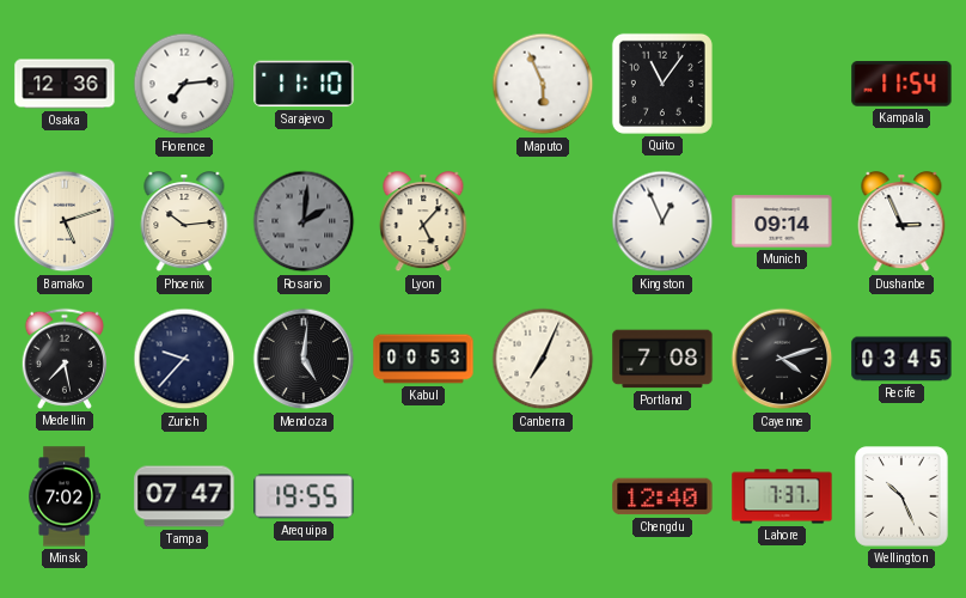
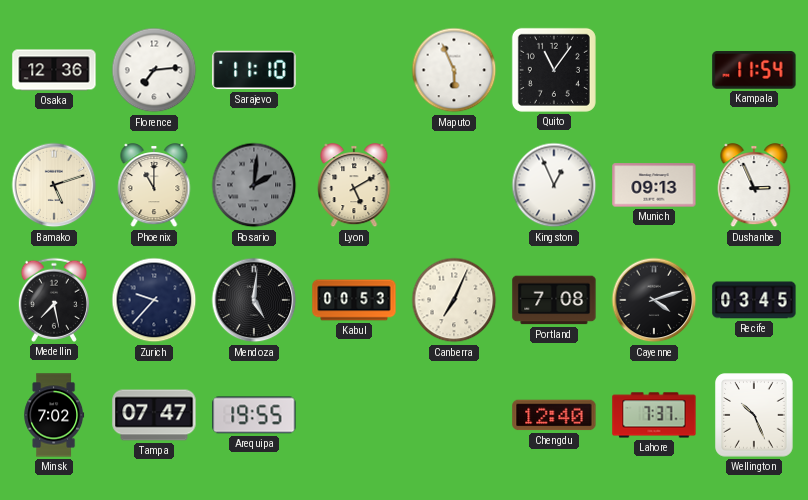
Phoenix: 10:14 -> 11:00
Lyon: 5:07 -> 5:10
Munich: 09:14 -> 09:13
